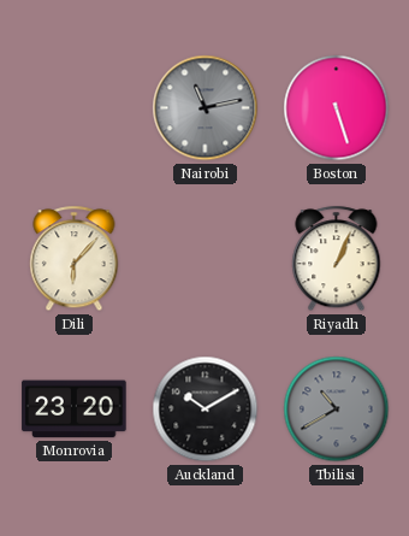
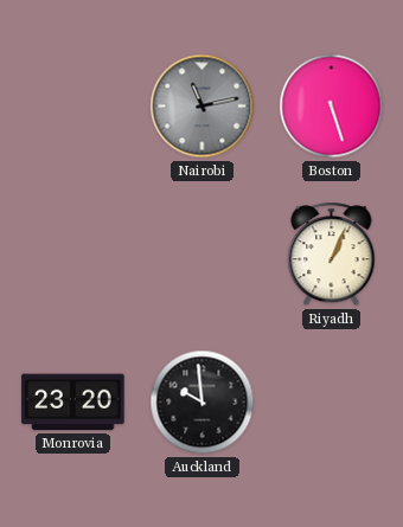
Dili: 6:07 -> none
Auckland: 10:10 -> 9:59
Tbilisi: 10:40 -> none
